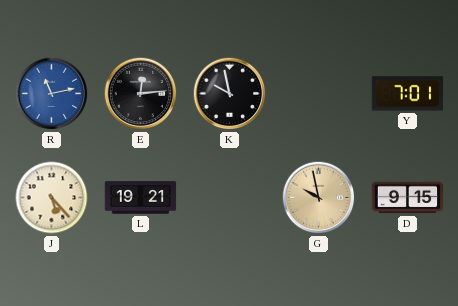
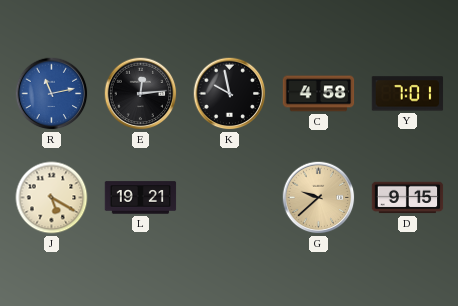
C: none -> 4:58
J: 5:23 -> 5:20
G: 9:58 -> 9:38
